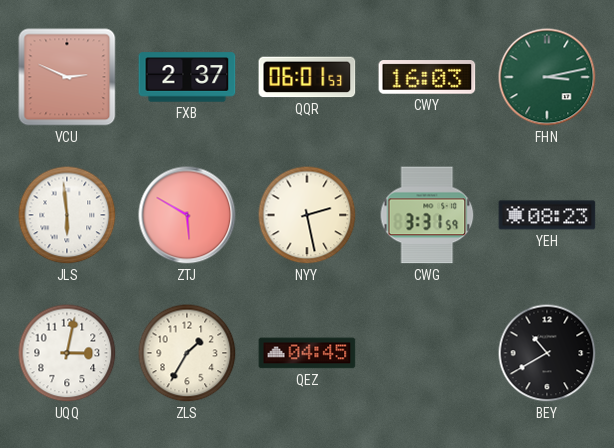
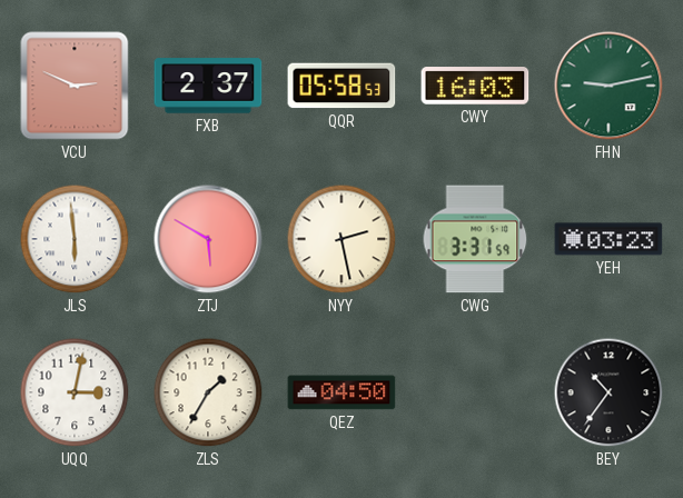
QQR: 06:01 -> 05:58
FHN: 3:13 -> 9:13
YEH: 08:23 -> 03:23
QEZ: 04:45 -> 04:50
BEY: 10:40 -> 10:36
